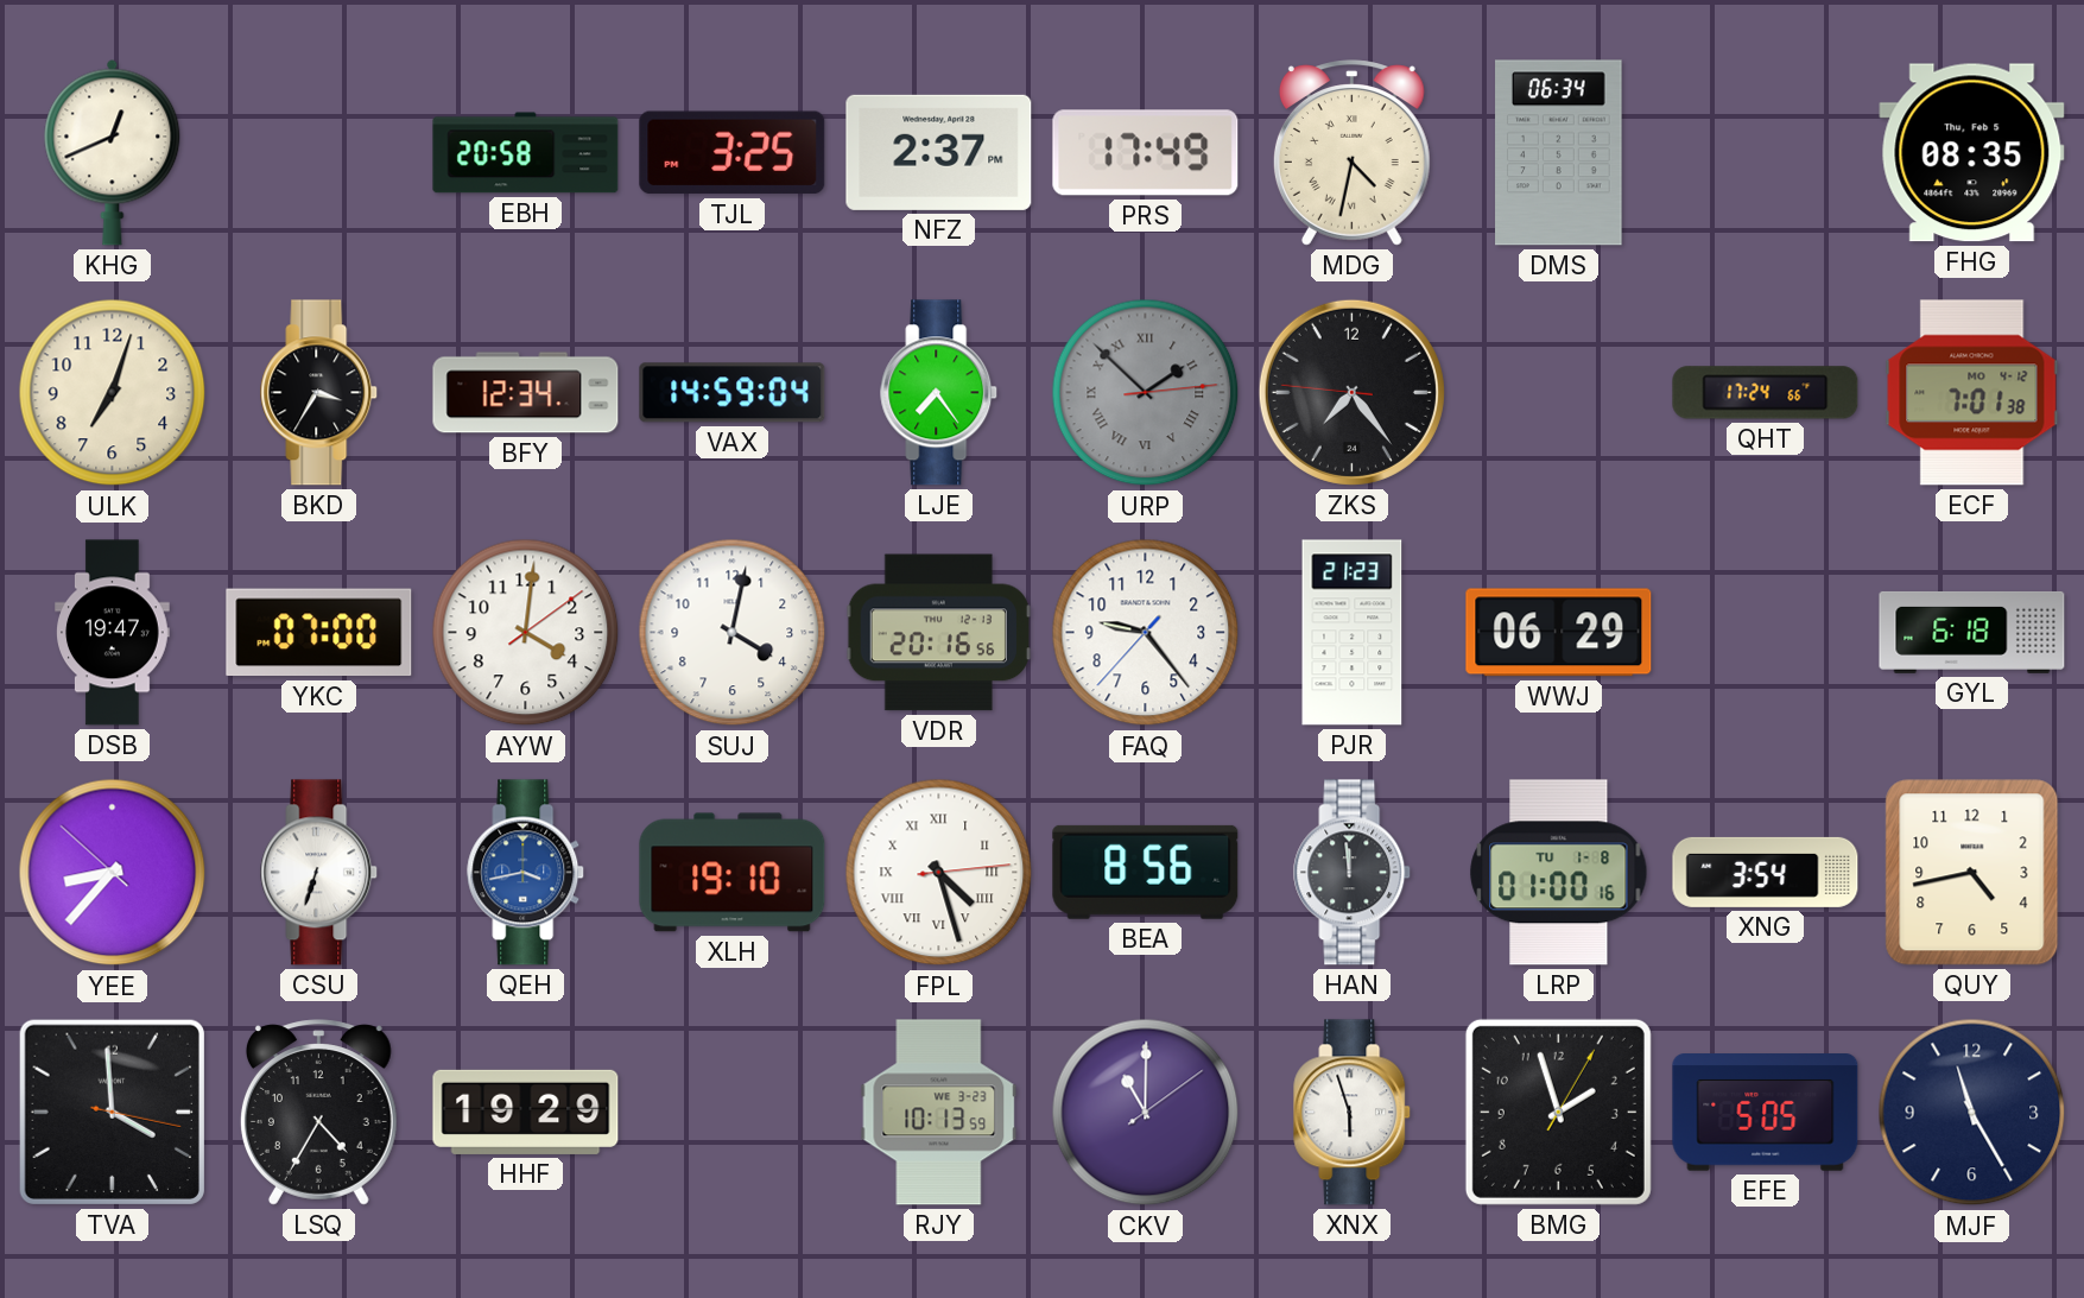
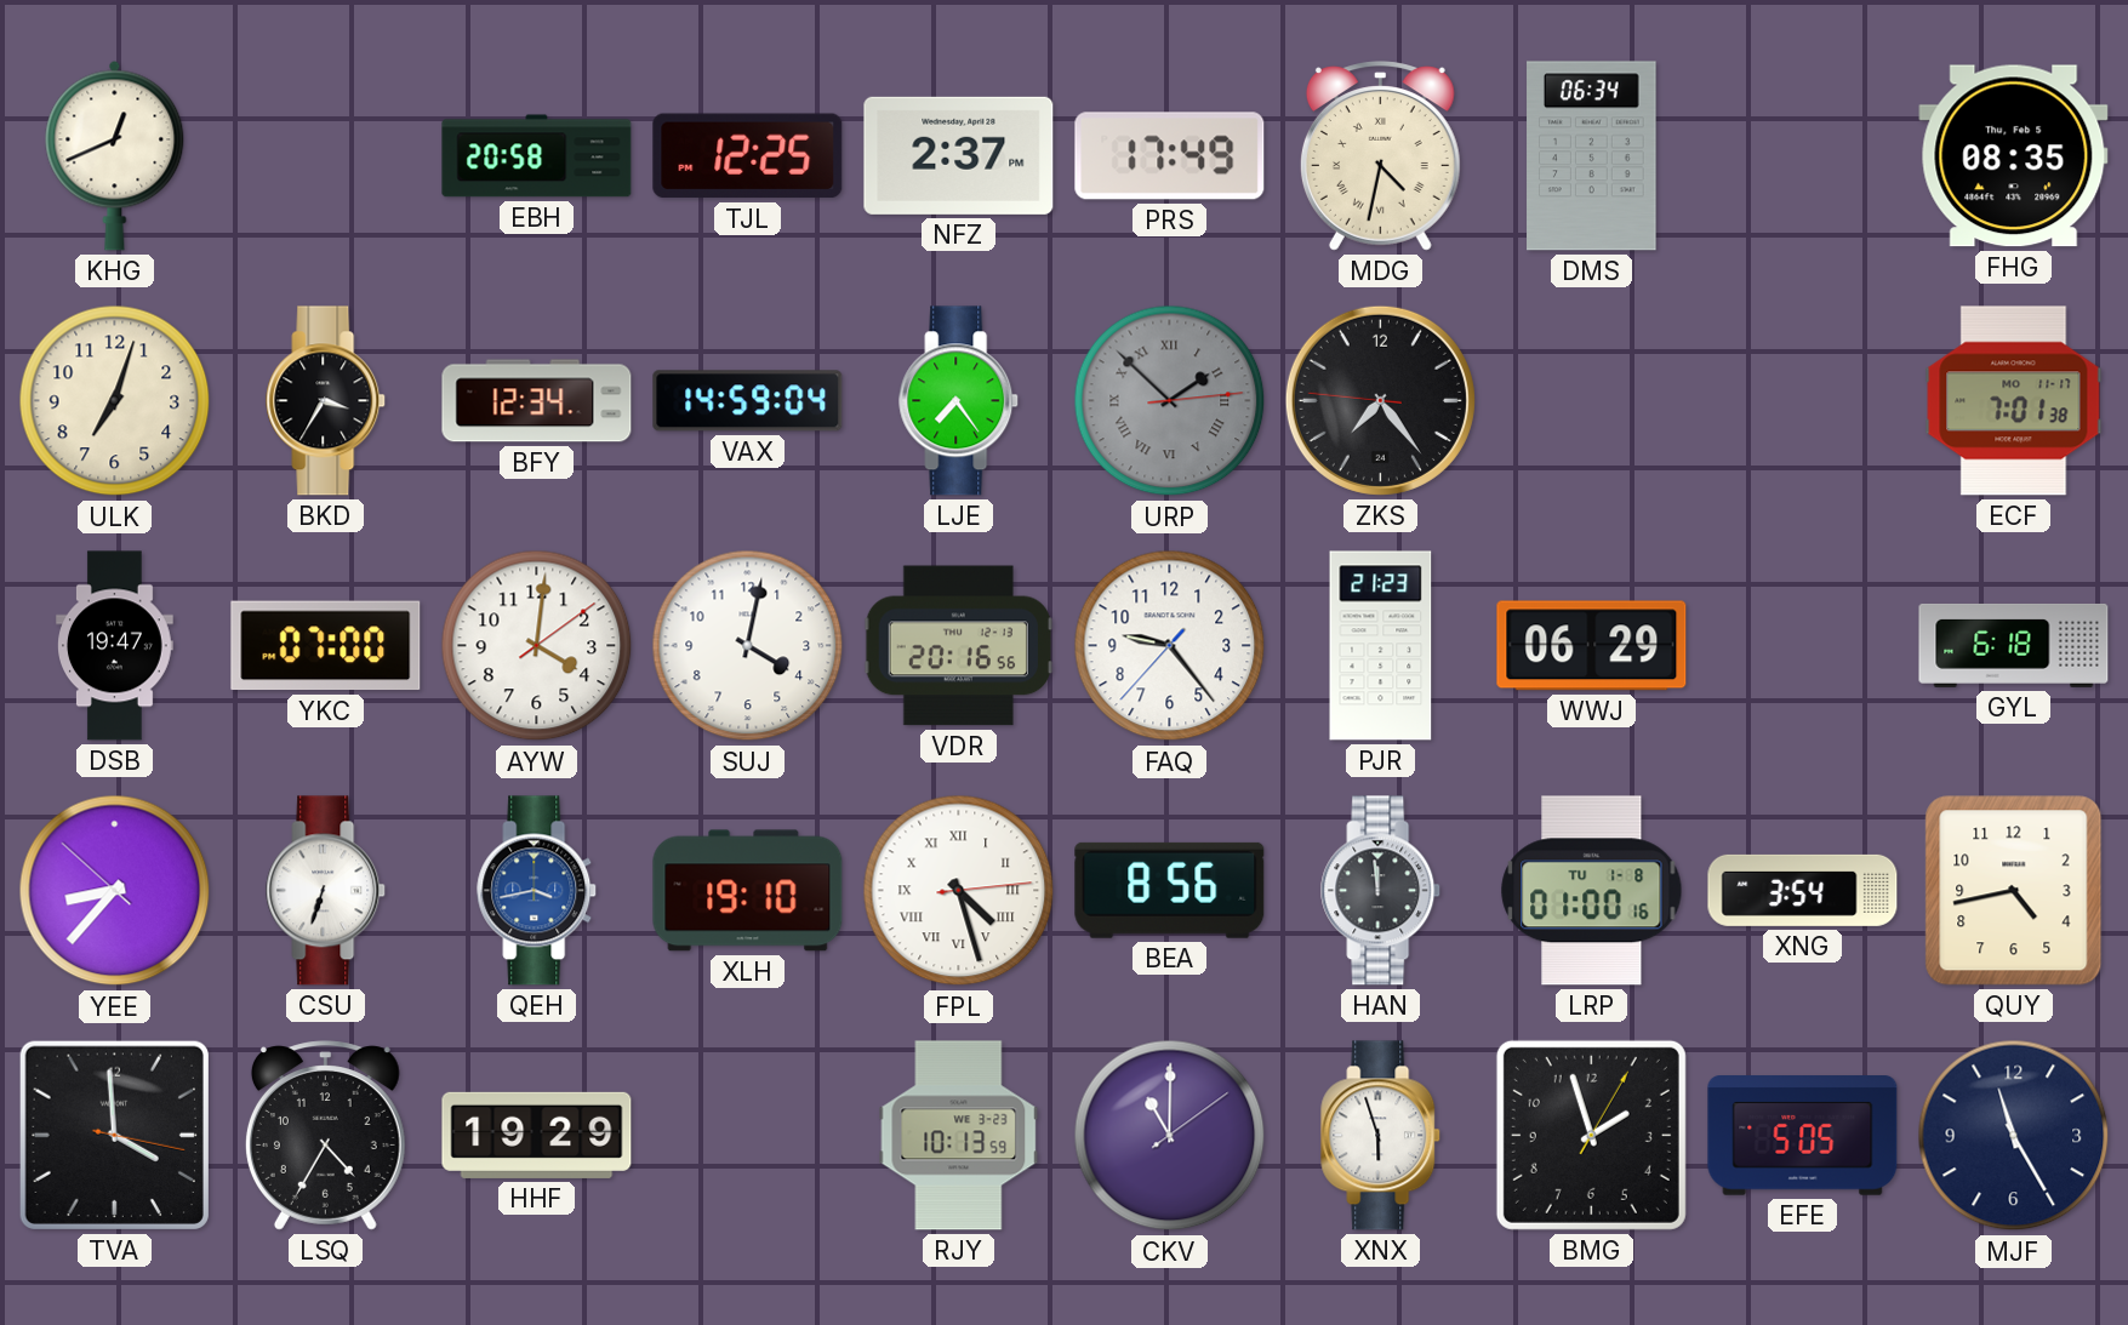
TJL: 3:25 -> 12:25
QHT: 17:24 -> none
ECF date: MO 4-12 -> MO 11-17
